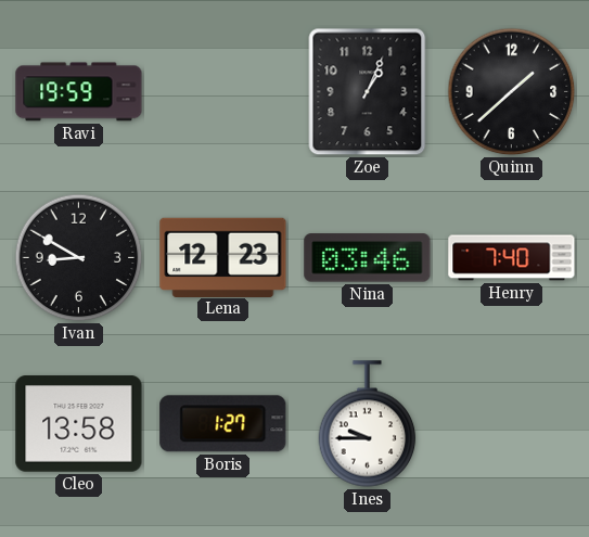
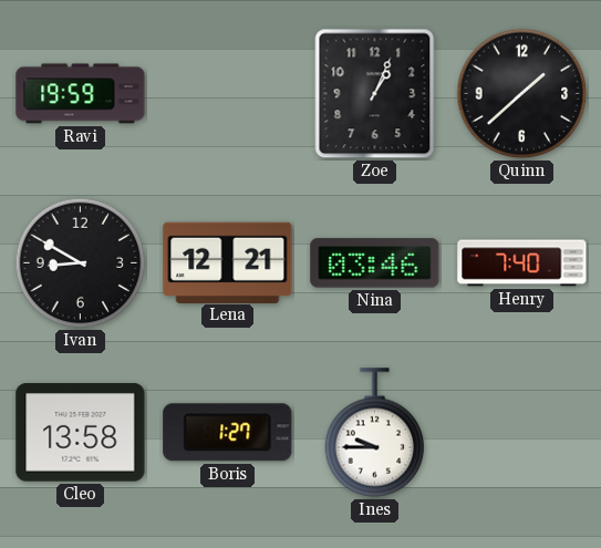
Lena: 12:23 -> 12:21
